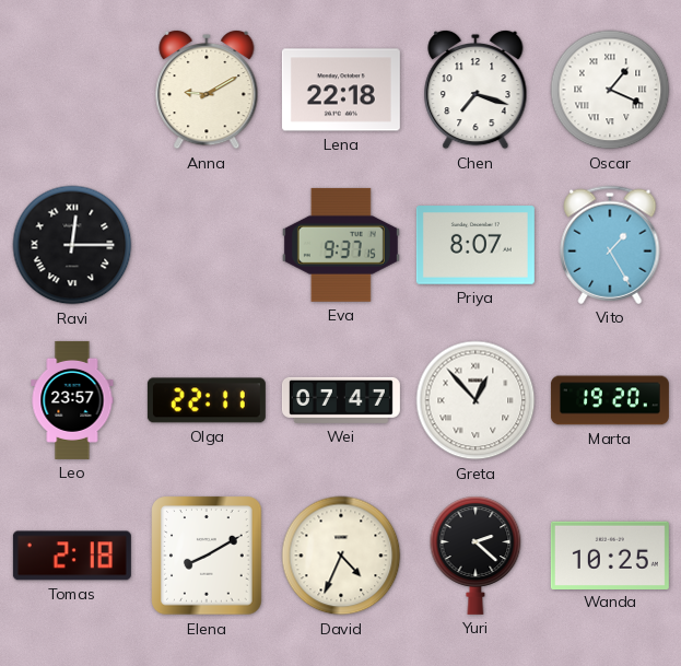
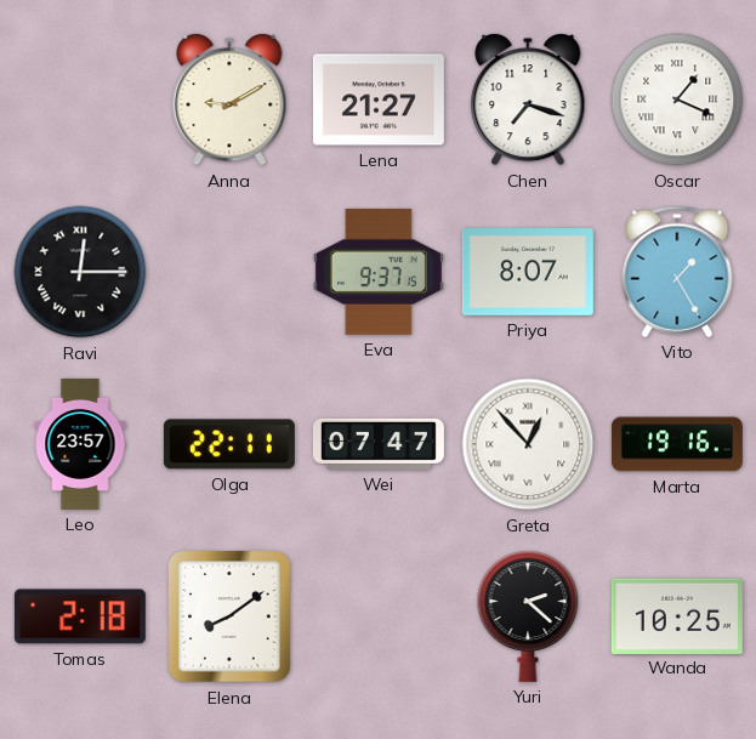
Lena: 22:18 -> 21:27
Marta: 19:20 -> 19:16
Elena: 8:10 -> 8:09
David: 4:34 -> none
